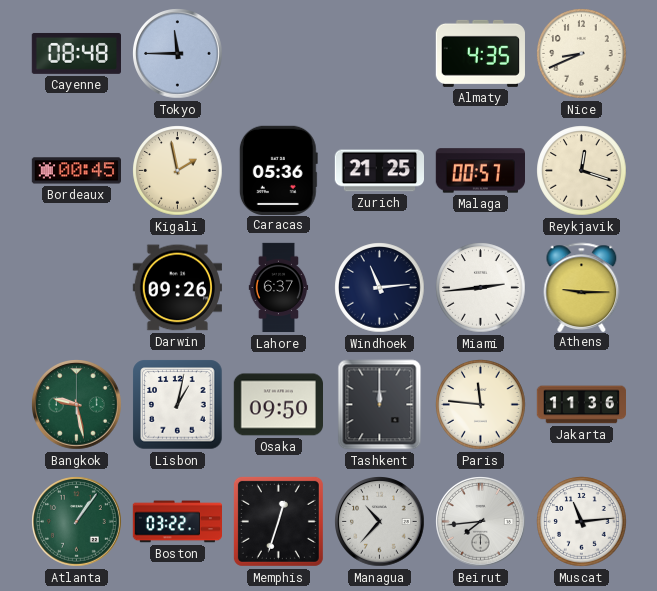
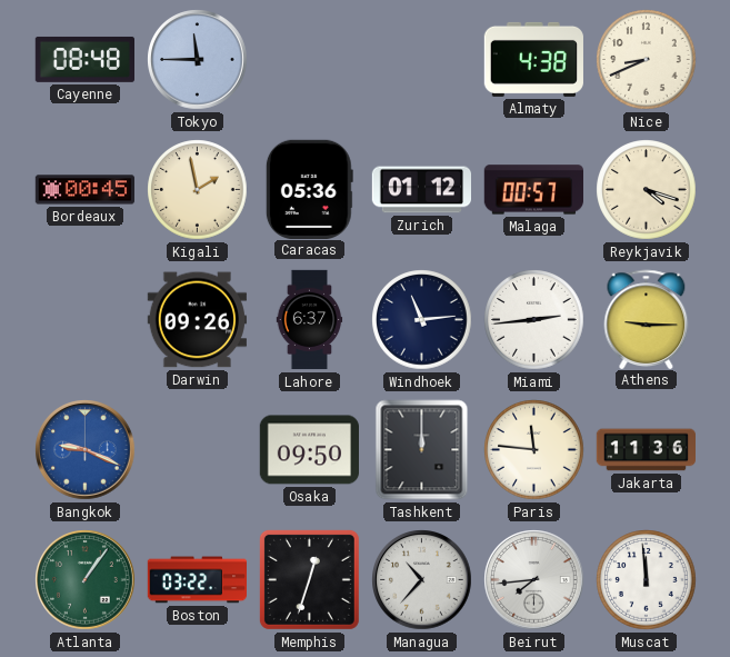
Almaty: 4:35 -> 4:38
Zurich: 21:25 -> 01:12
Reykjavik: 12:18 -> 4:18
Bangkok: 9:28 -> 9:19
Bangkok dial: green -> blue
Lisbon: 1:02 -> none
Muscat: 11:14 -> 11:59
